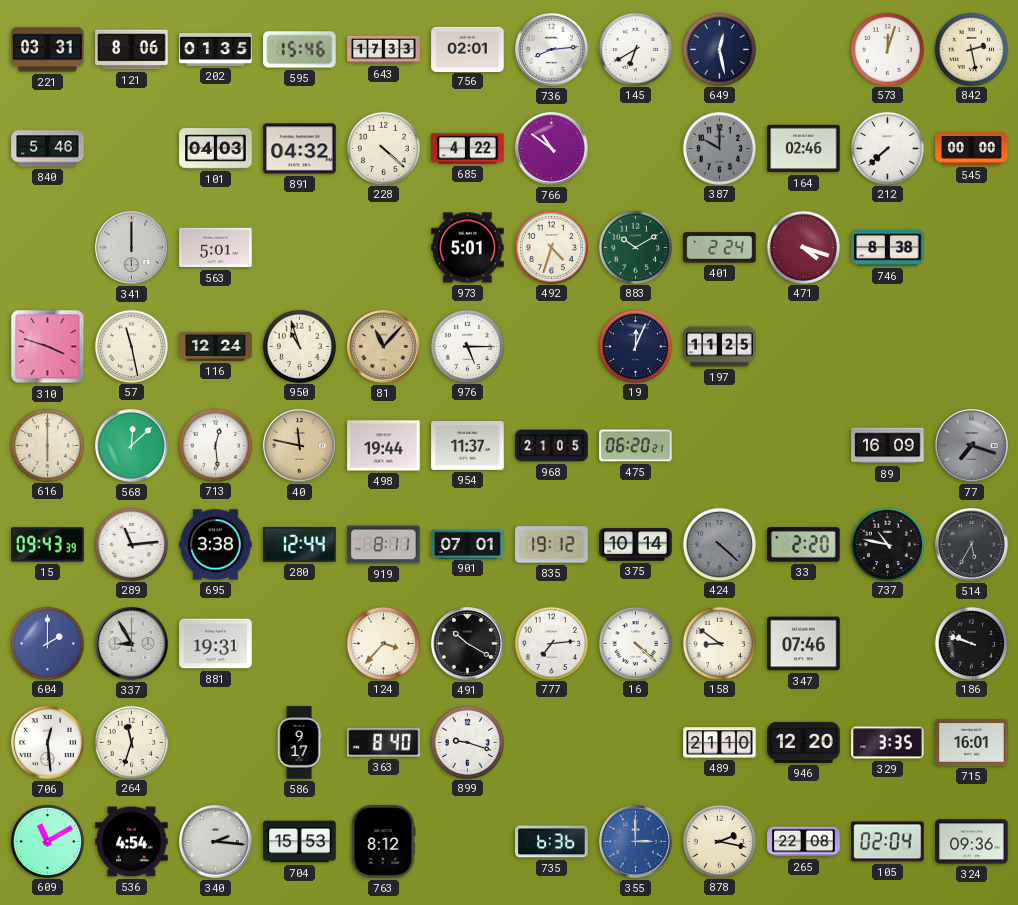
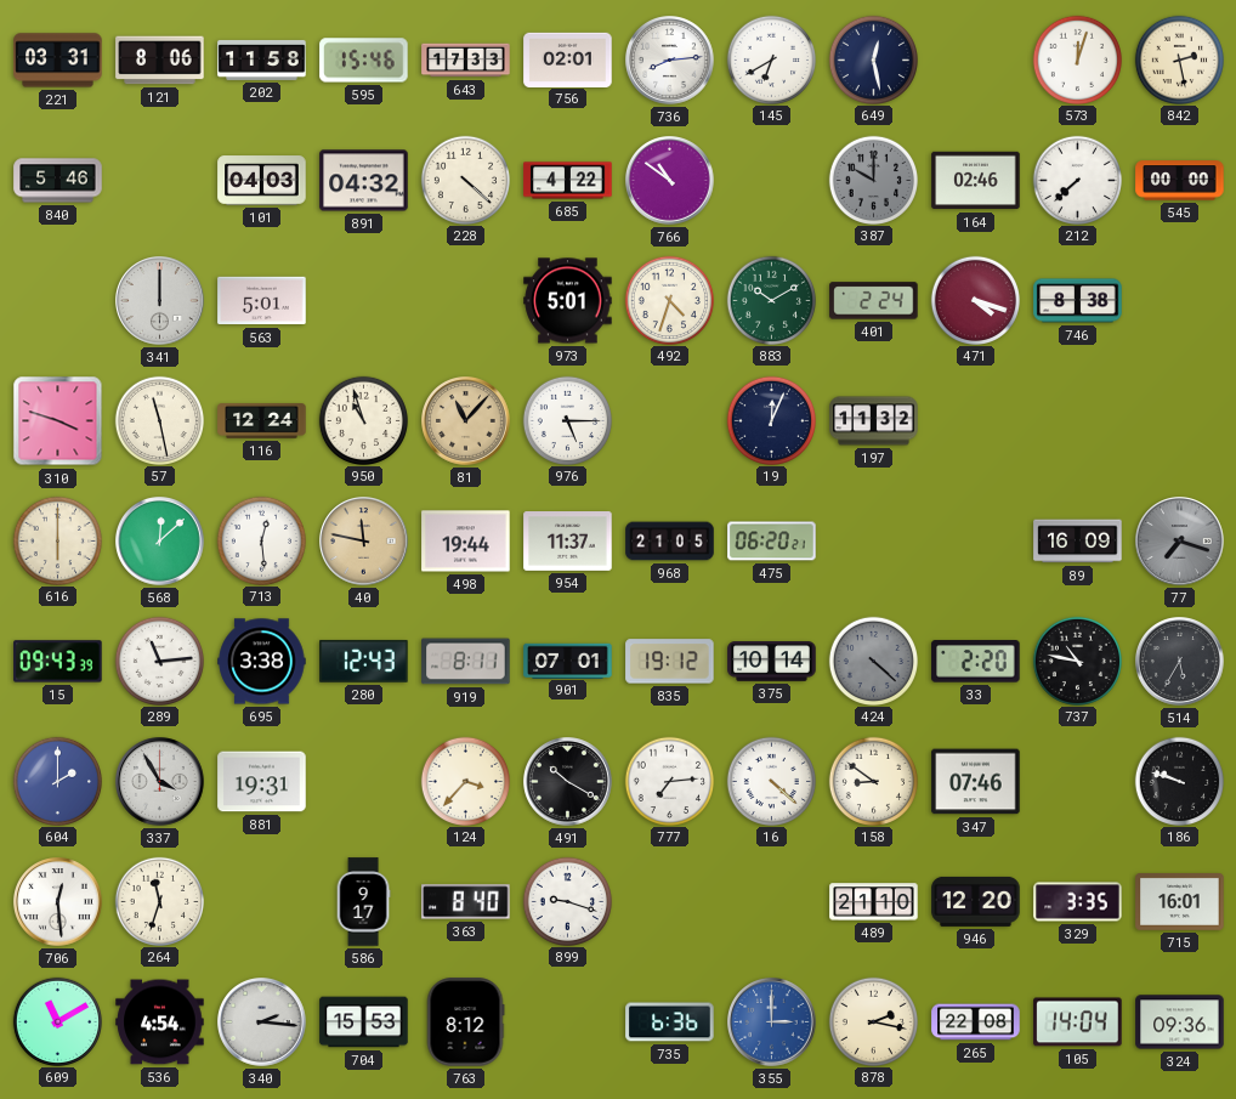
202: 01:35 -> 11:58
197: 11:25 -> 11:32
280: 12:44 -> 12:43
337: 8:55 -> 3:55
105: 02:04 -> 14:04
